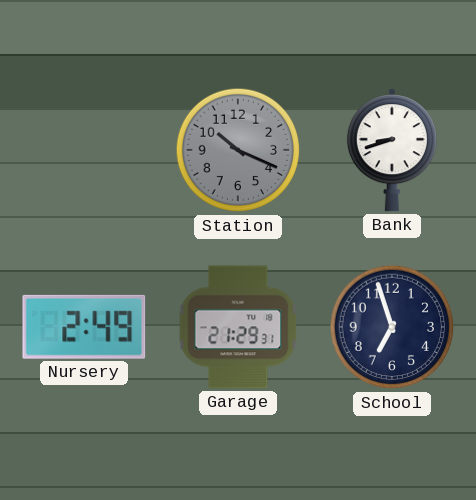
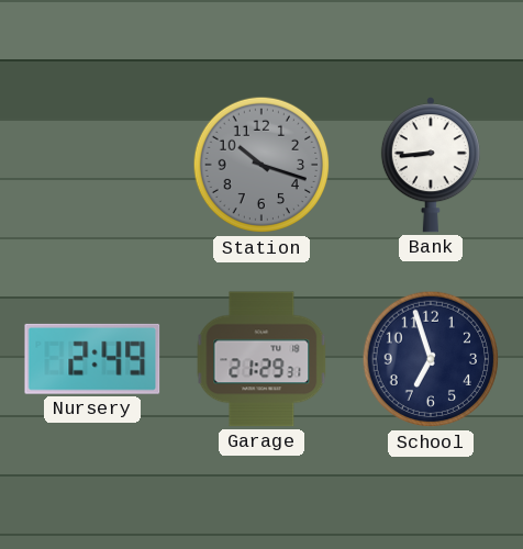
Station: 10:19 -> 10:18
Bank: 8:42 -> 8:44
